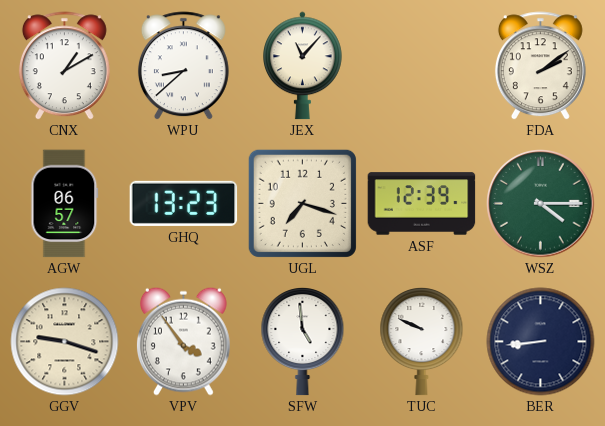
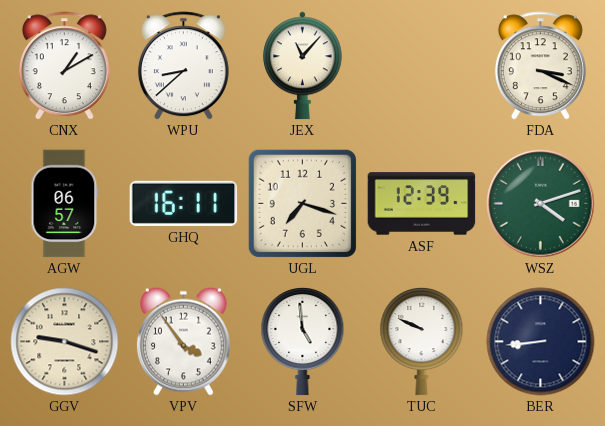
FDA: 2:09 -> 3:19
GHQ: 13:23 -> 16:11
WSZ: 4:15 -> 4:12
